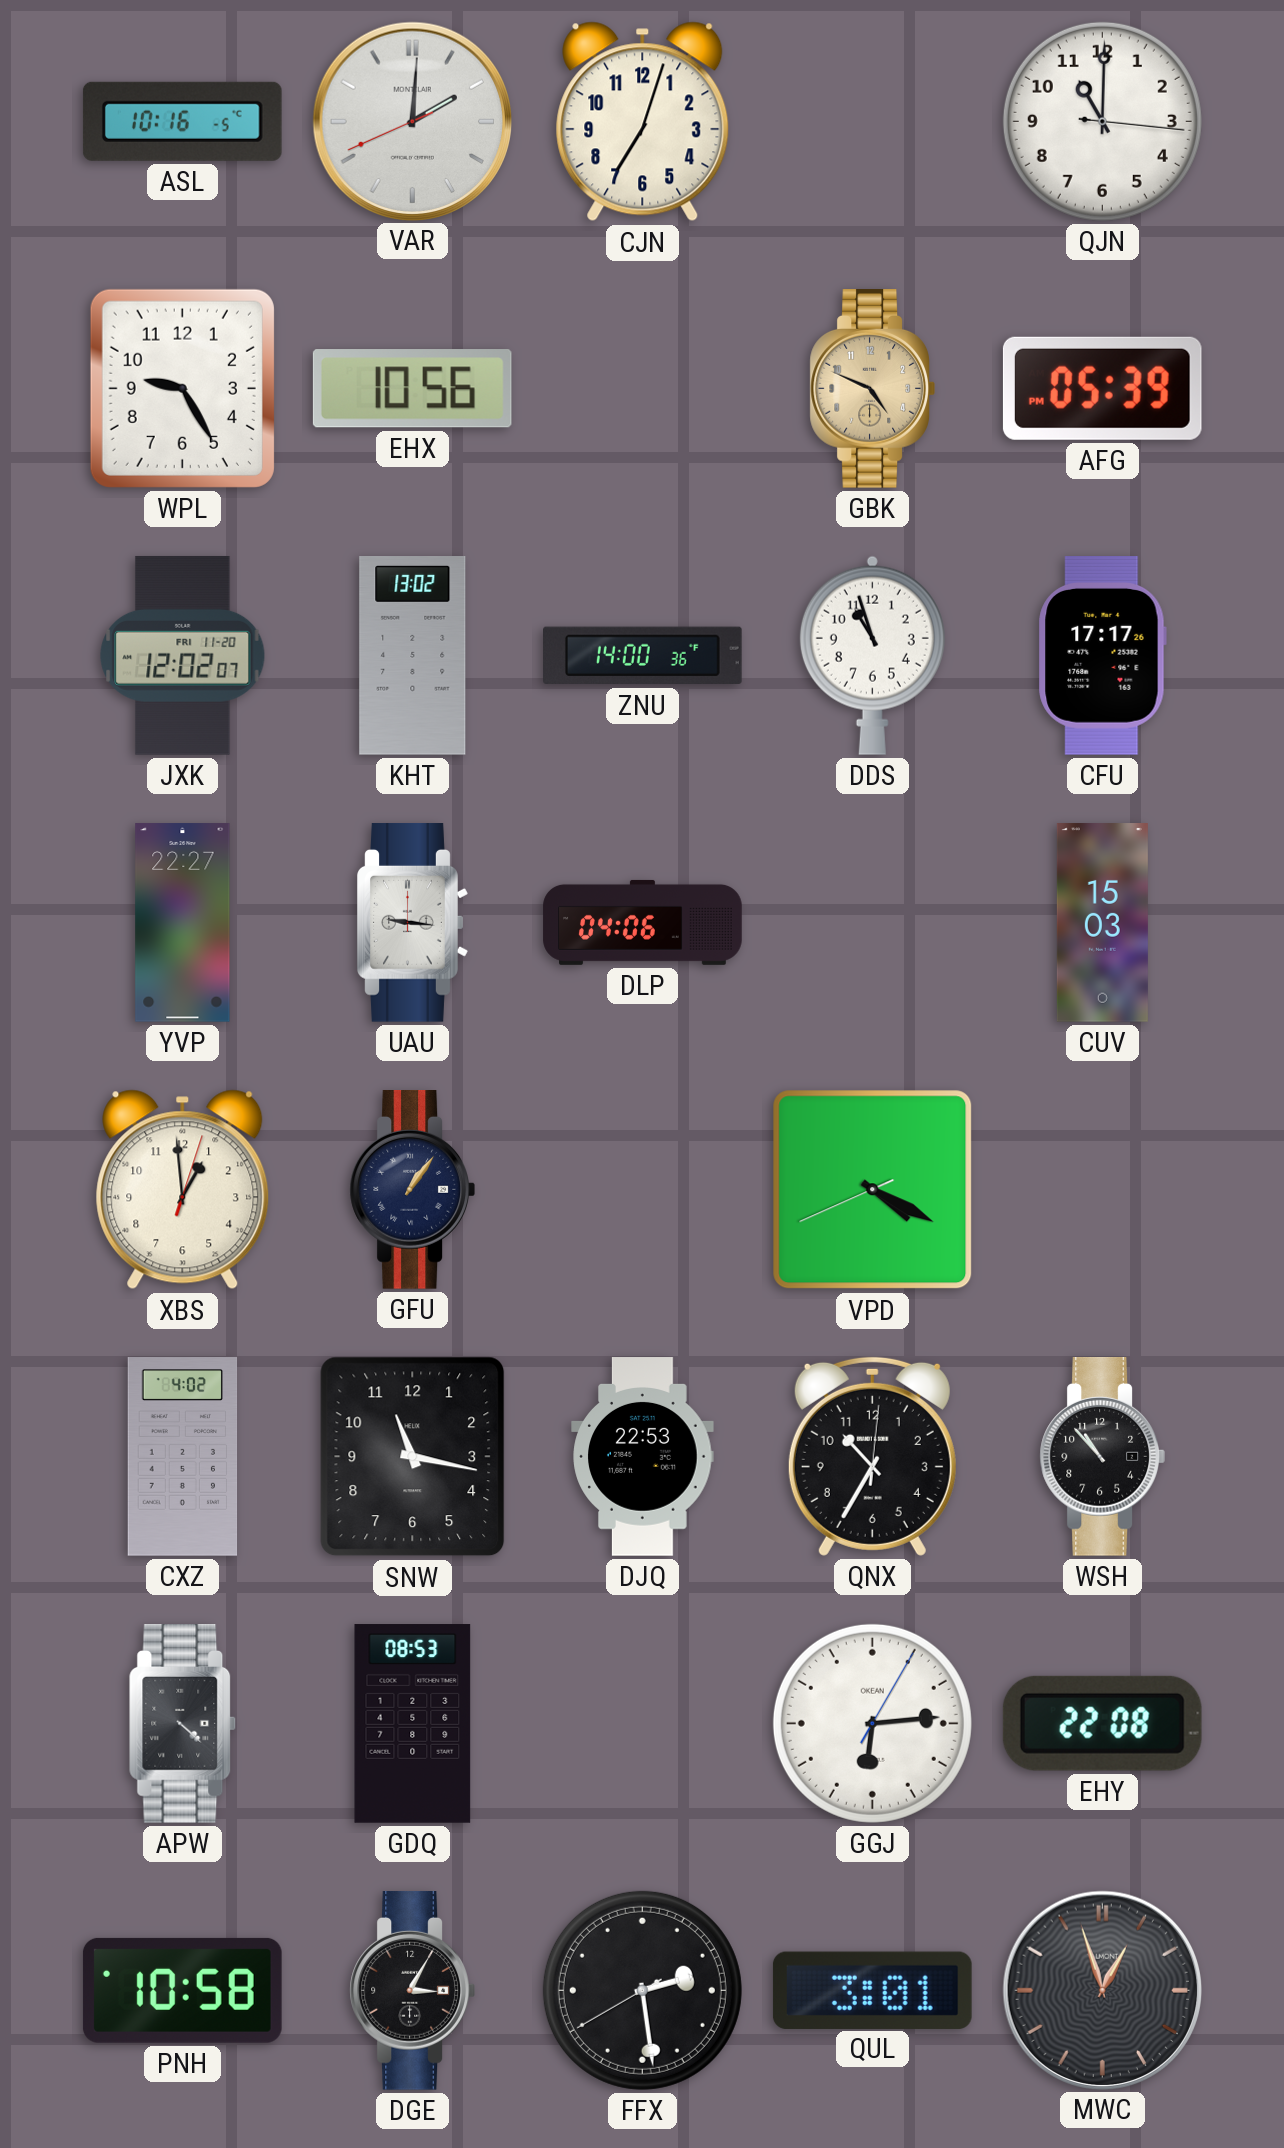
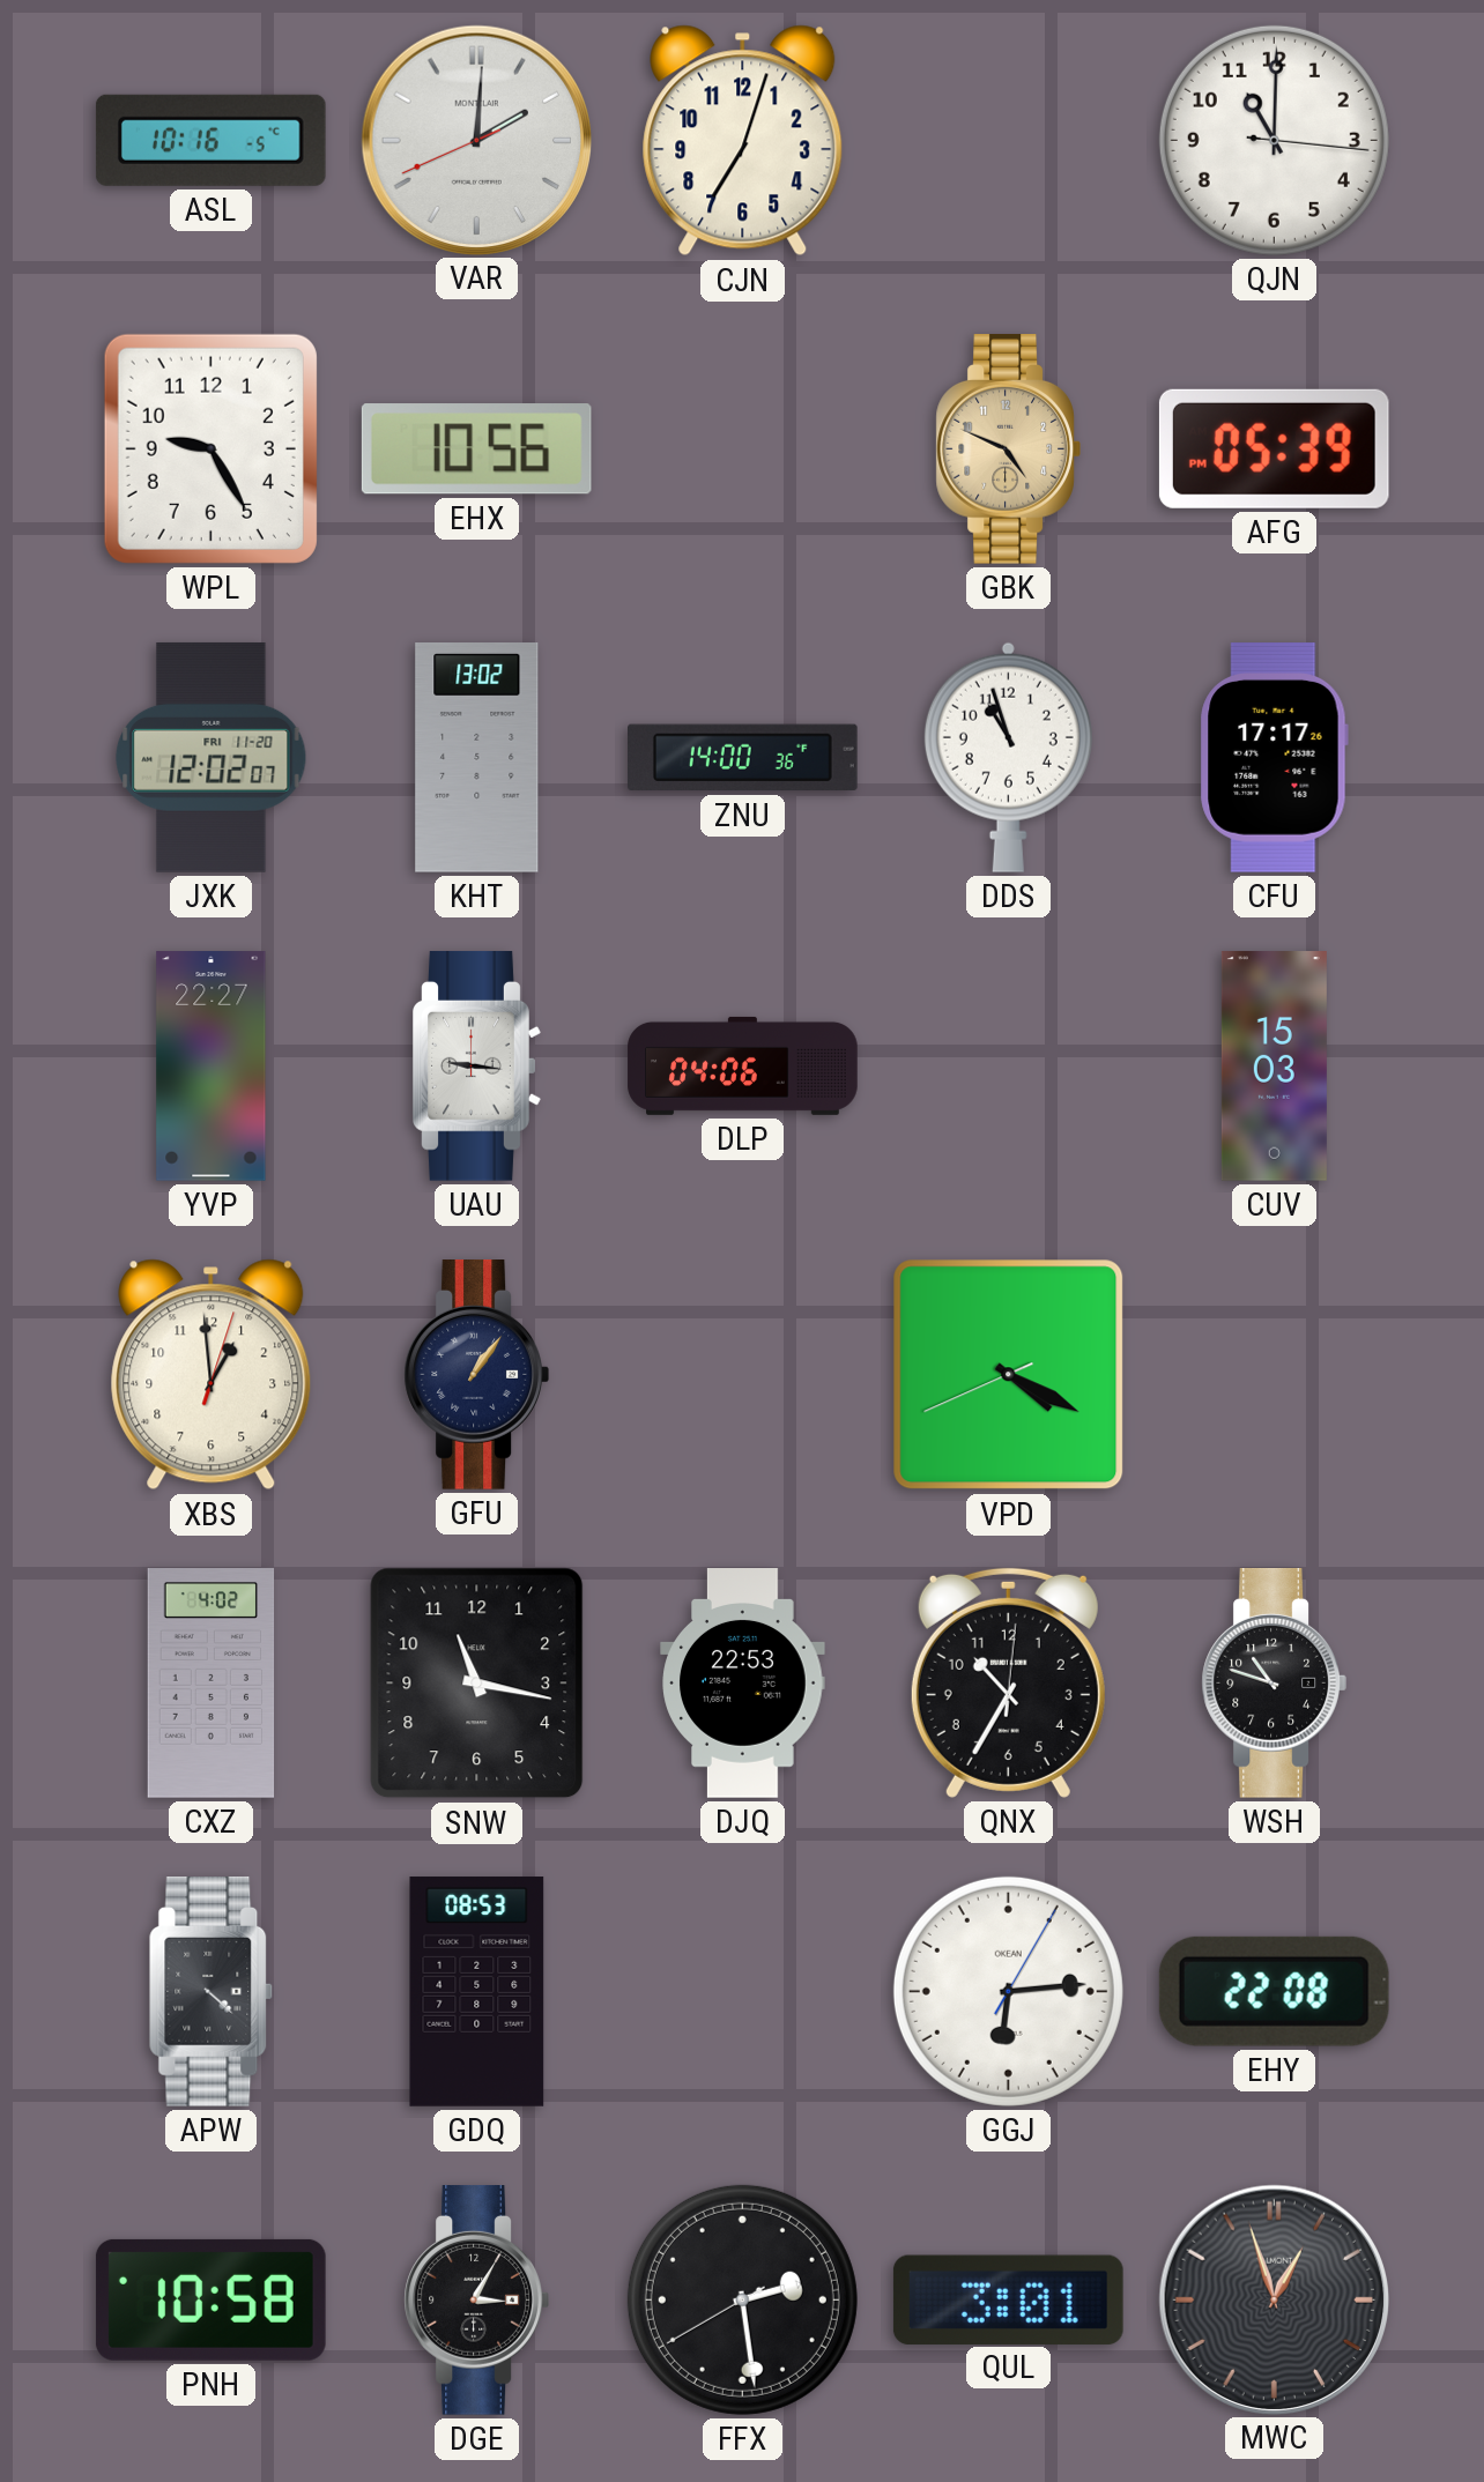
WSH: 10:53 -> 10:48
